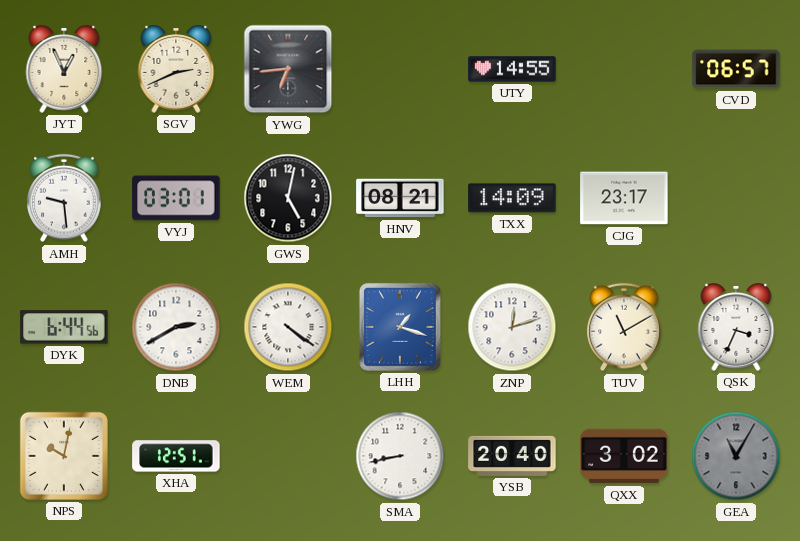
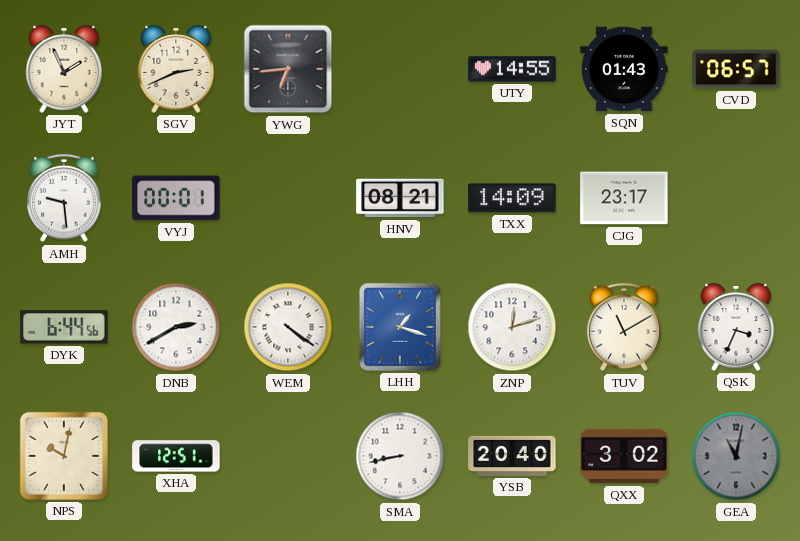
JYT: 12:56 -> 1:56
SQN: none -> 01:43
VYJ: 03:01 -> 00:01
GWS: 5:02 -> none
GEA: 11:05 -> 11:02
